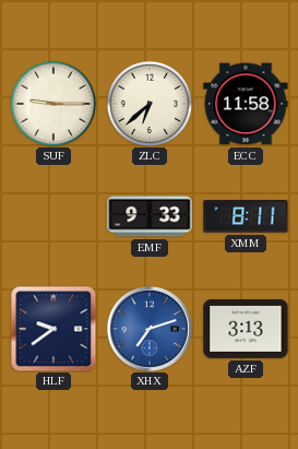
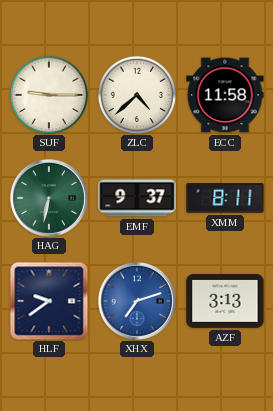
ZLC: 6:38 -> 4:38
HAG: none -> 6:32
EMF: 9:33 -> 9:37
